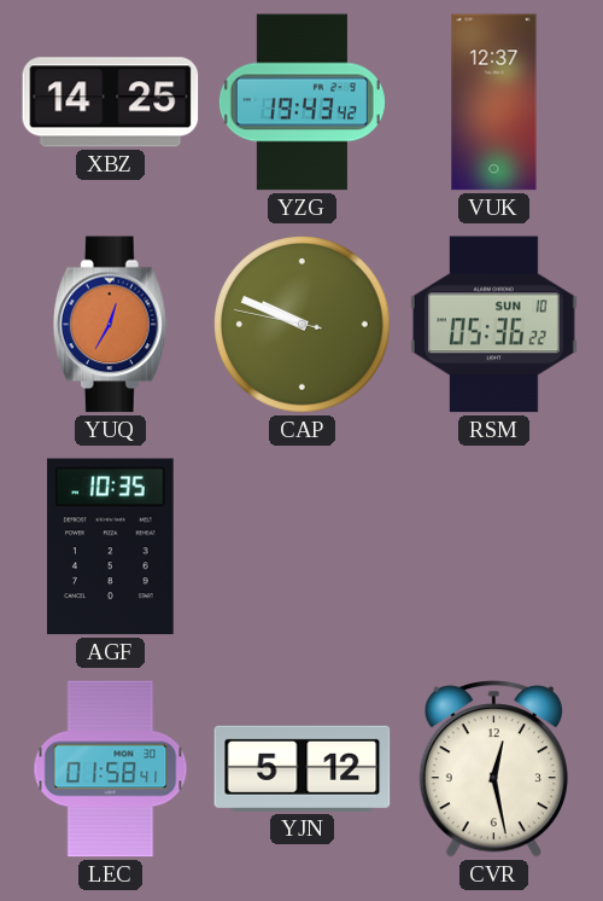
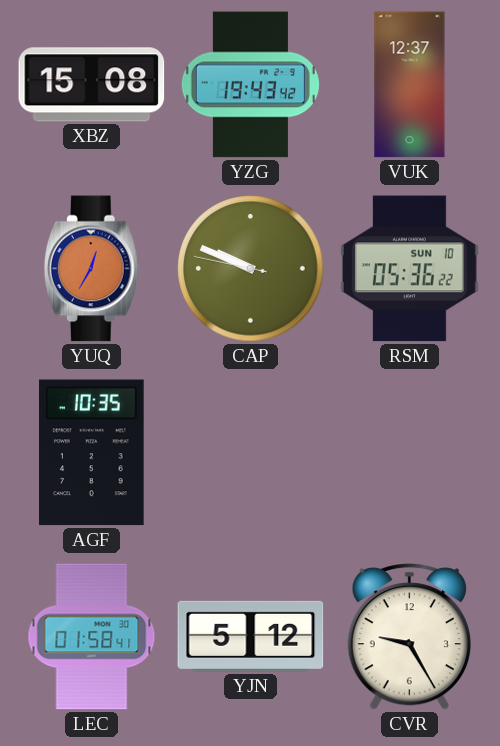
XBZ: 14:25 -> 15:08
CVR: 12:28 -> 9:25
